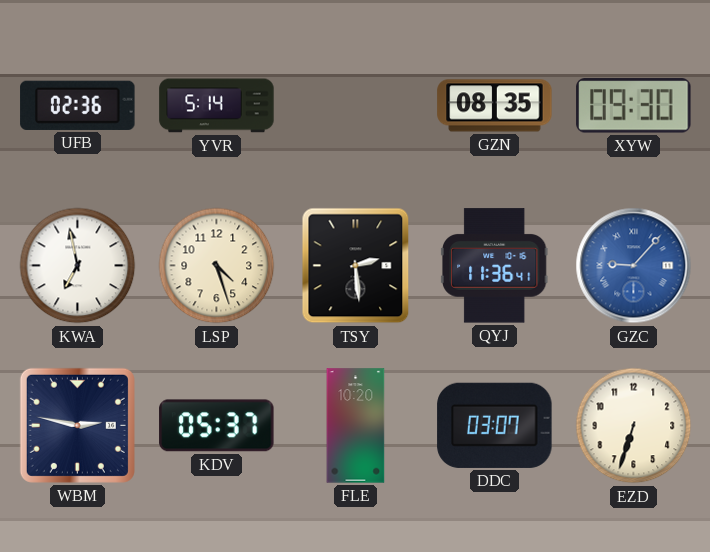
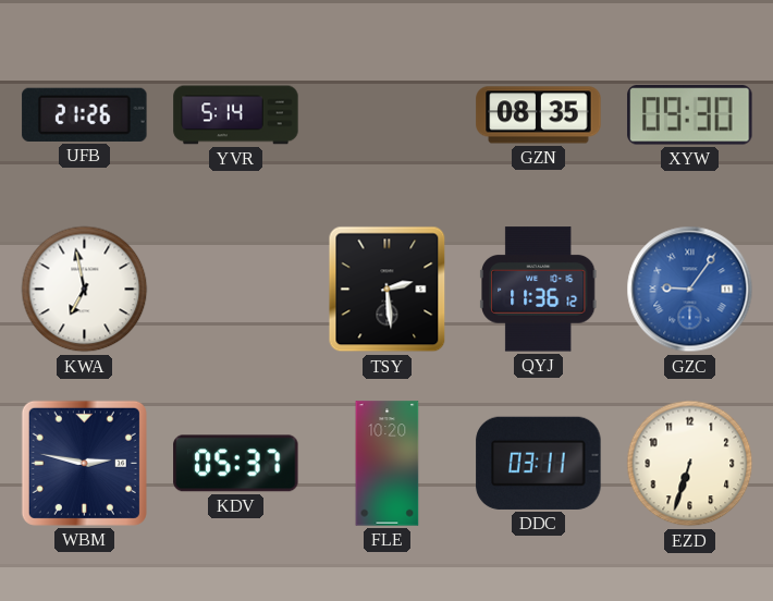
UFB: 02:36 -> 21:26
LSP: 4:27 -> none
QYJ: 11:36:41 -> 11:36:12
GZC: 9:07 -> 9:06
DDC: 03:07 -> 03:11
